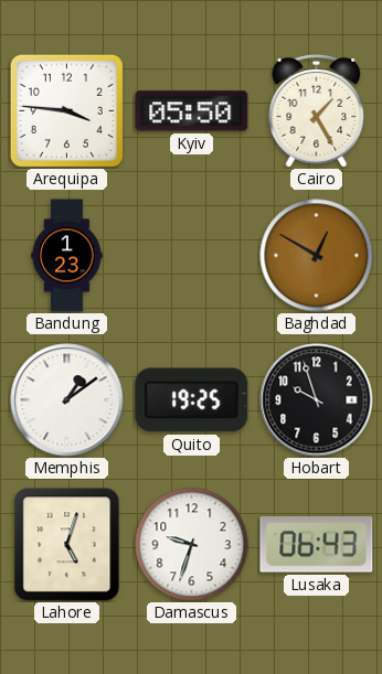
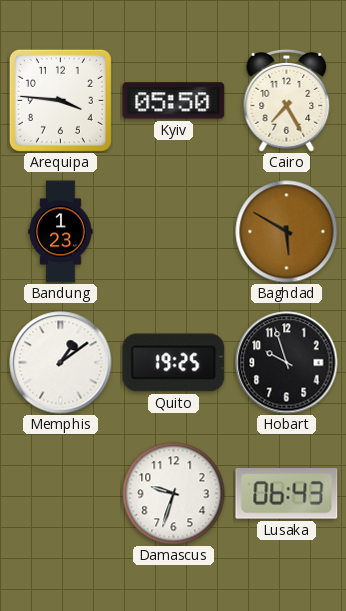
Cairo: 1:25 -> 7:25
Baghdad: 12:50 -> 5:50
Lahore: 5:03 -> none
